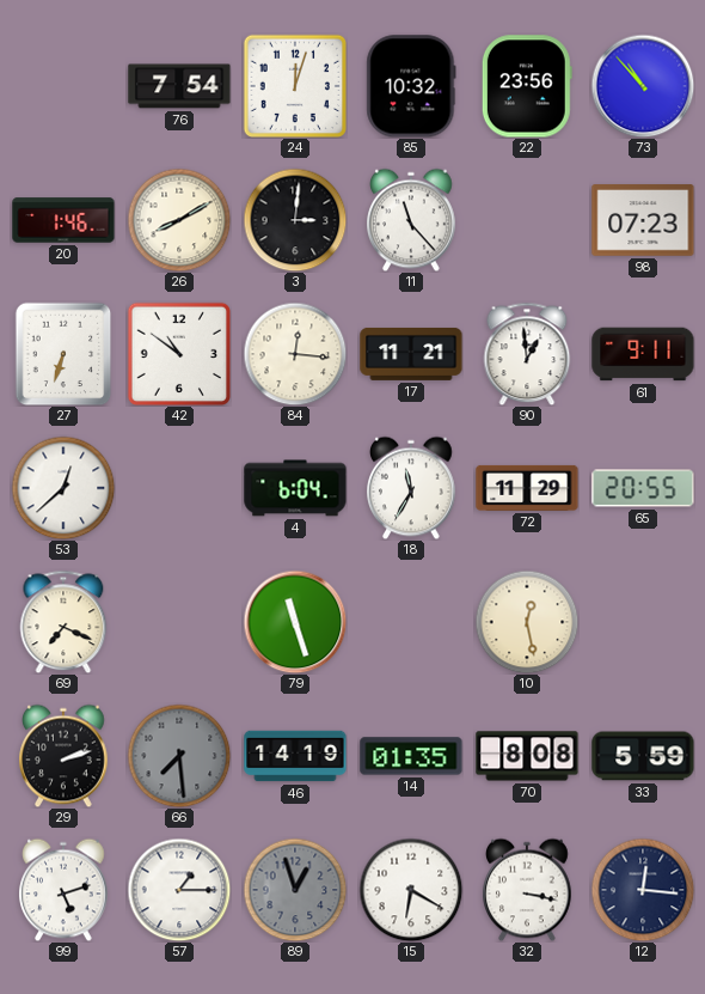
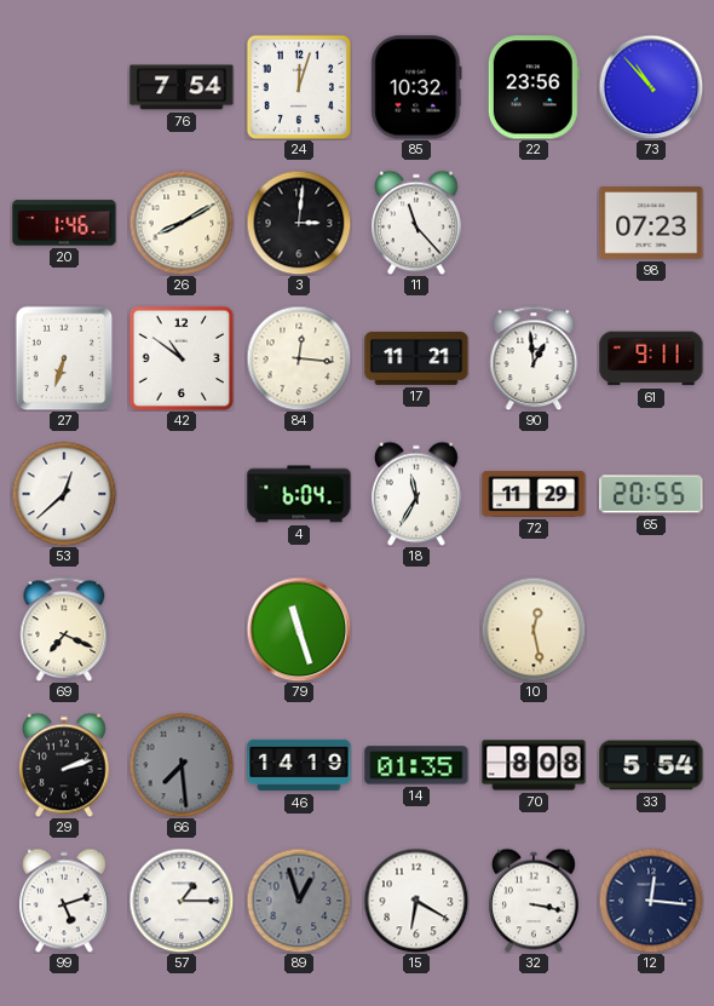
33: 5:59 -> 5:54
